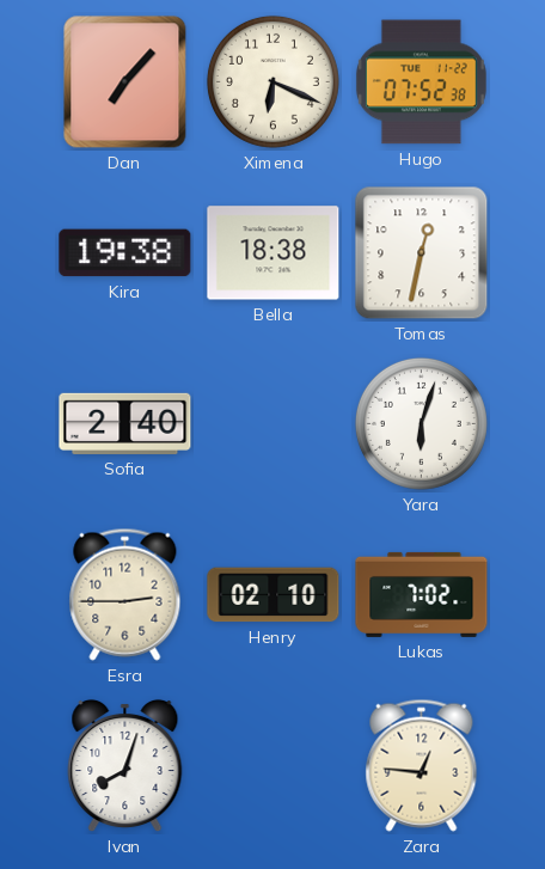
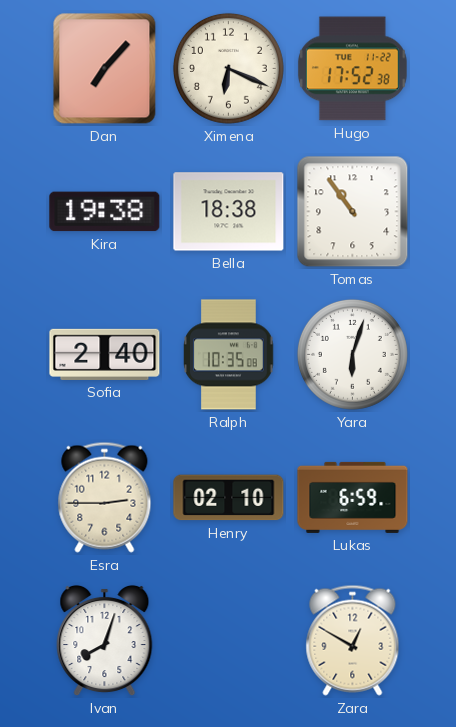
Hugo: 07:52 -> 17:52
Tomas: 12:32 -> 10:54
Ralph: none -> 10:35
Lukas: 7:02 -> 6:59
Zara: 12:46 -> 12:50
